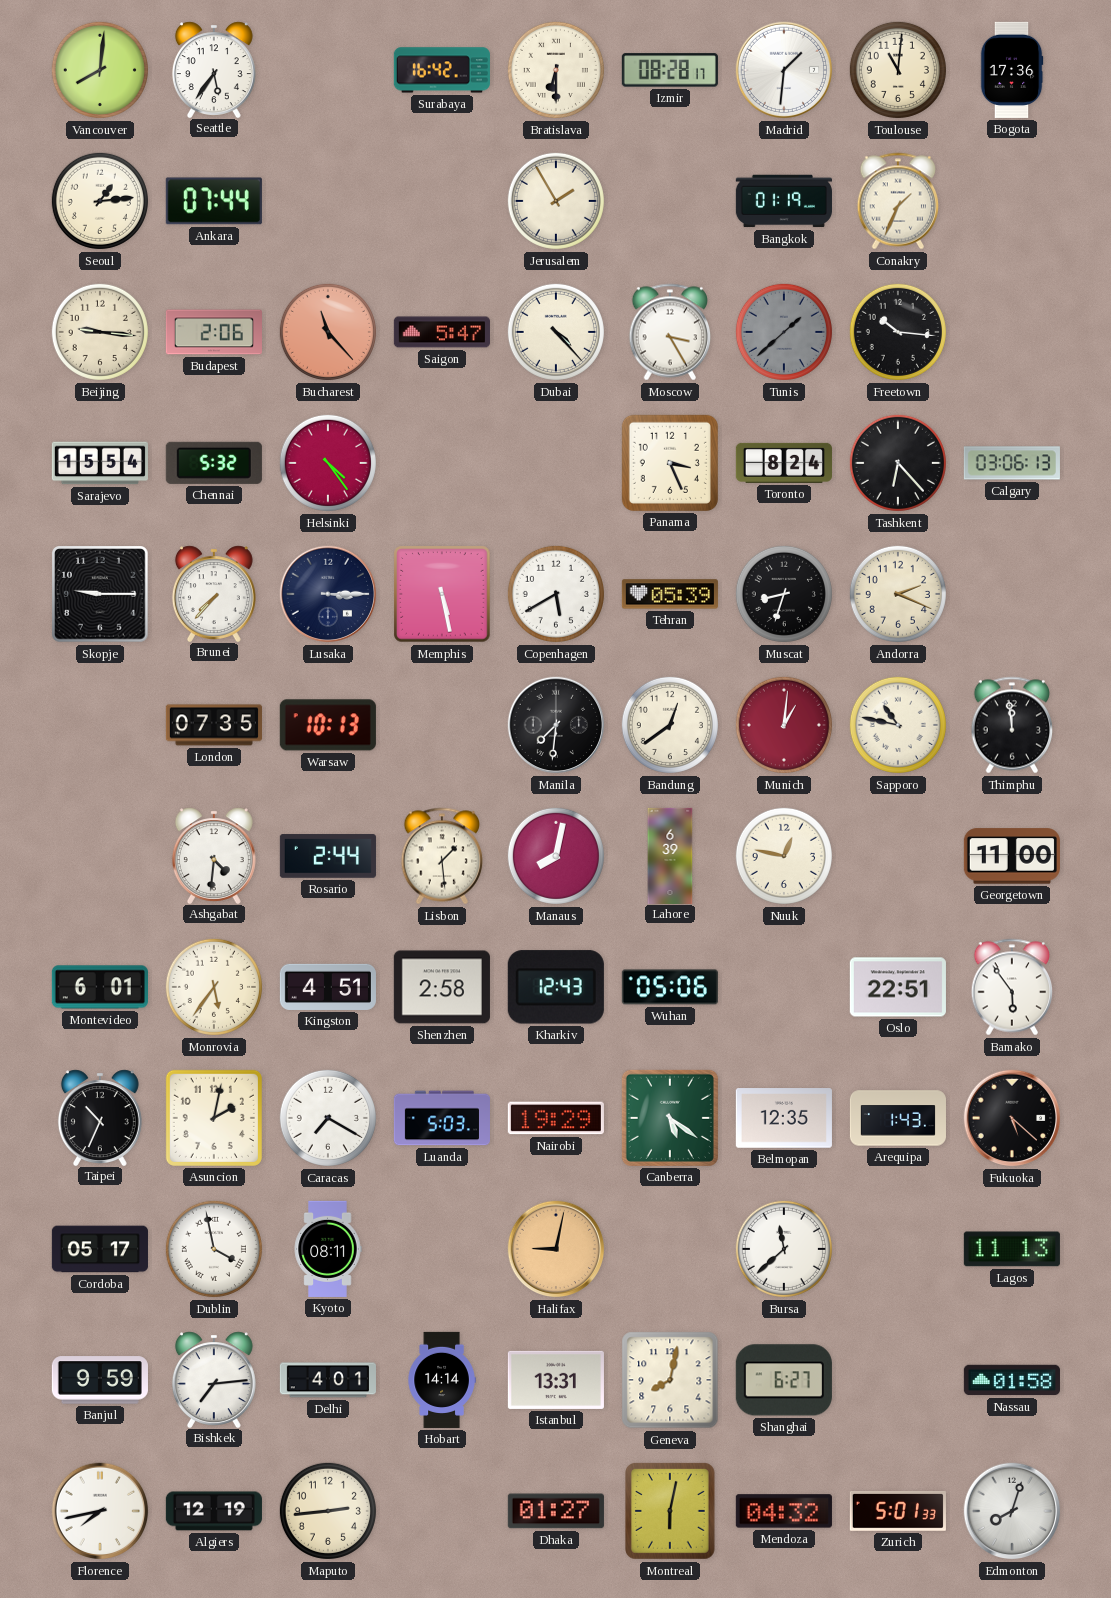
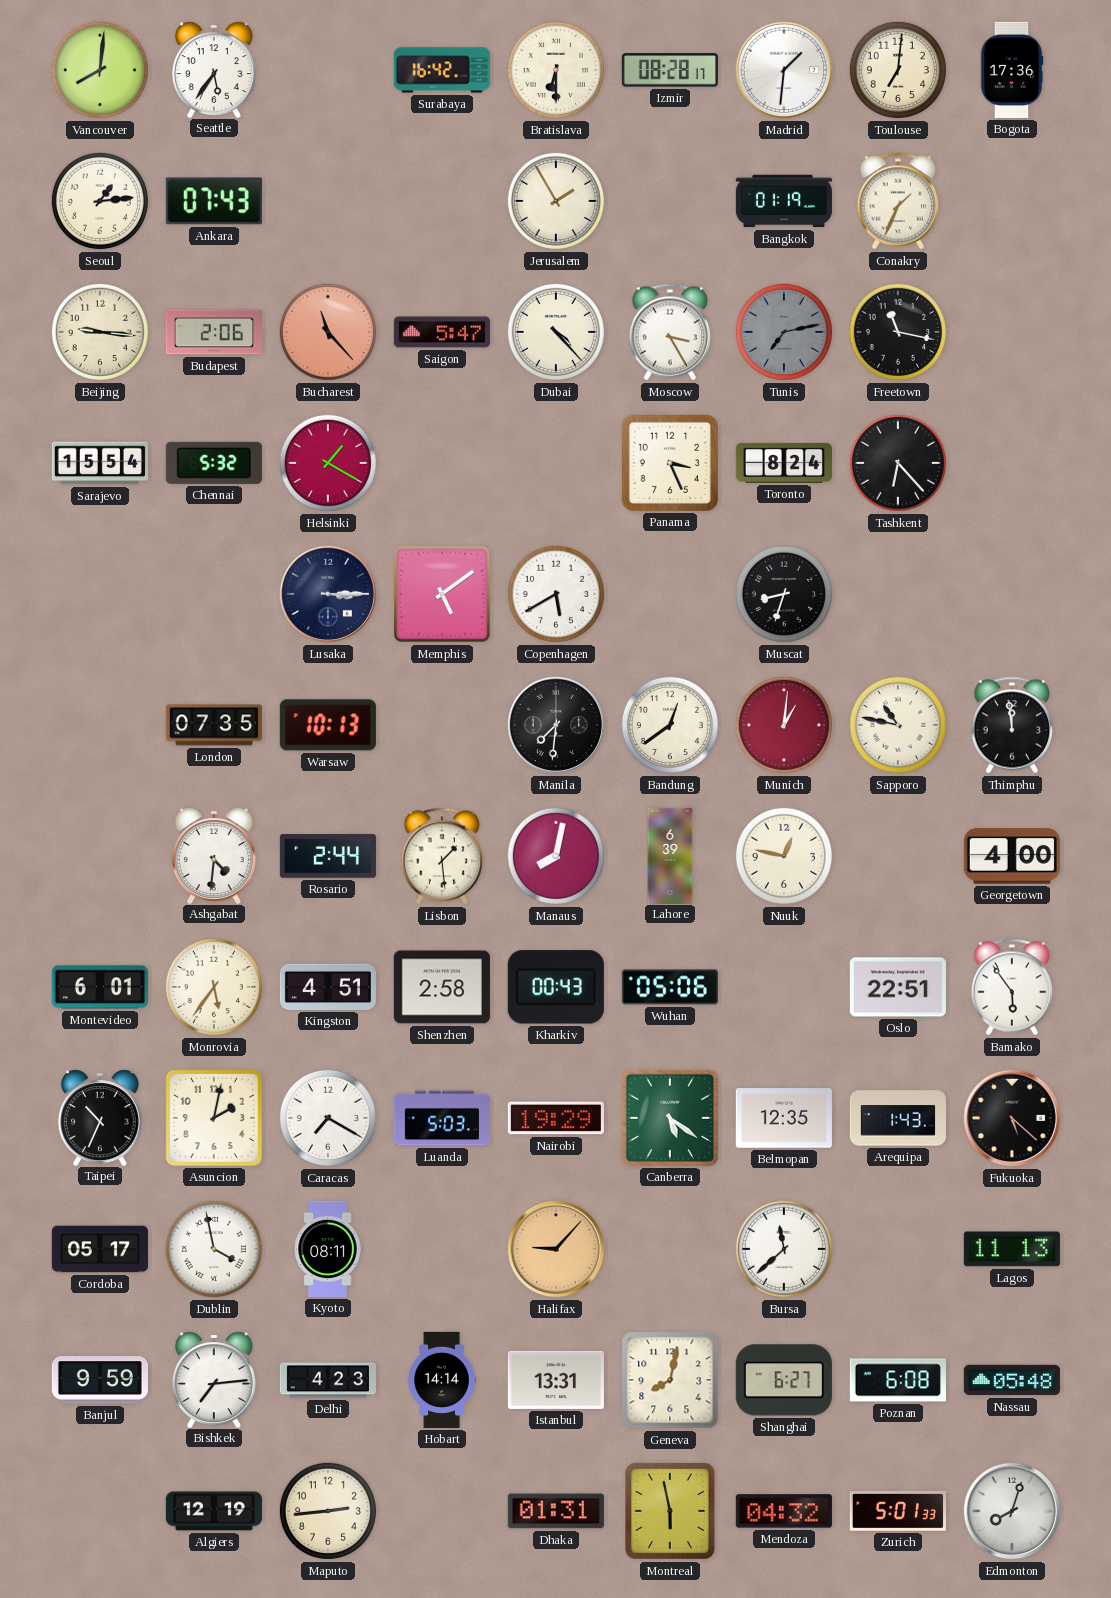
Toulouse: 11:01 -> 7:01
Ankara: 07:44 -> 07:43
Tunis: 1:38 -> 7:13
Freetown: 10:16 -> 11:17
Helsinki: 4:24 -> 1:20
Calgary: 03:06 -> none
Skopje: 9:15 -> none
Brunei: 7:37 -> none
Memphis: 5:28 -> 5:09
Tehran: 05:39 -> none
Andorra: 2:19 -> none
Georgetown: 11:00 -> 4:00
Kharkiv: 12:43 -> 00:43
Halifax: 9:02 -> 9:07
Delhi: 4:01 -> 4:23
Poznan: none -> 6:08
Nassau: 01:58 -> 05:48
Florence: 7:43 -> none
Dhaka: 01:27 -> 01:31
Montreal: 6:02 -> 5:58
